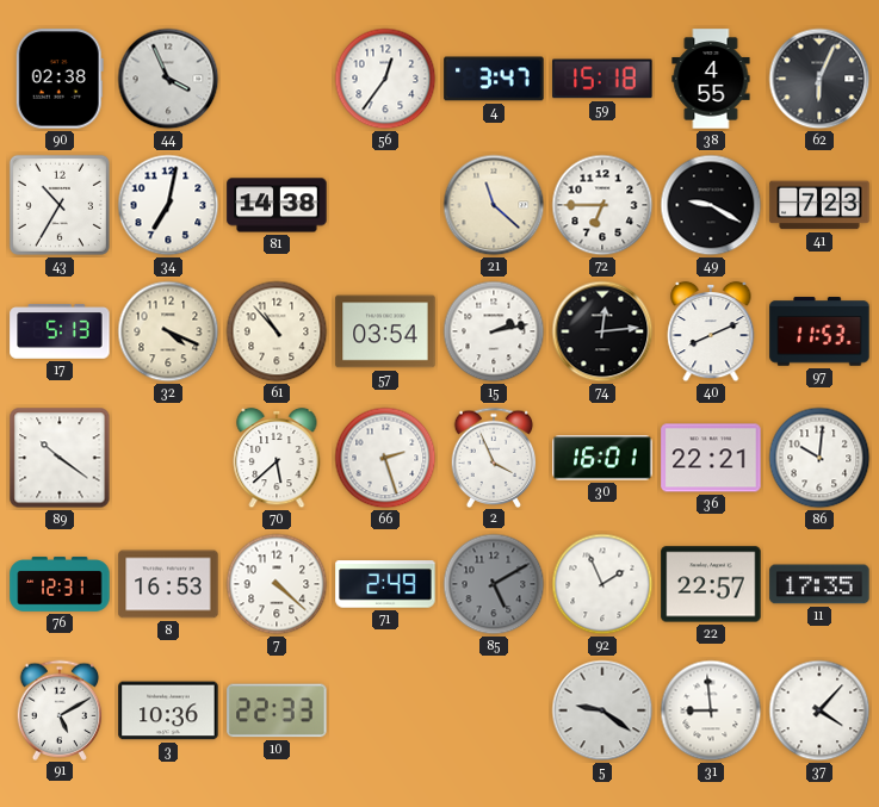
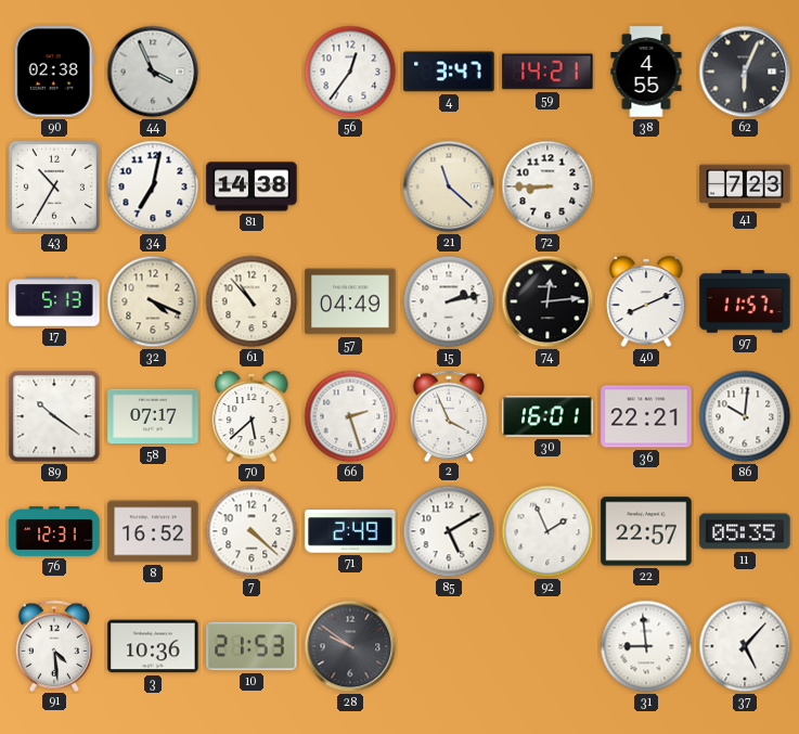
59: 15:18 -> 14:21
72: 6:45 -> 8:45
49: 9:20 -> none
57: 03:54 -> 04:49
97: 11:53 -> 11:57
58: none -> 07:17
8: 16:53 -> 16:52
85 dial: grey -> white
11: 17:35 -> 05:35
91: 5:10 -> 4:29
10: 22:33 -> 21:53
28: none -> 9:51
5: 9:21 -> none
37: 4:07 -> 5:07
